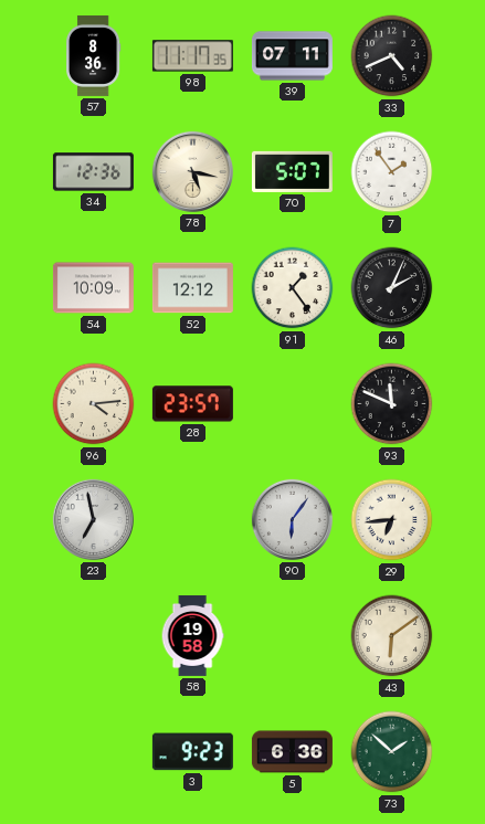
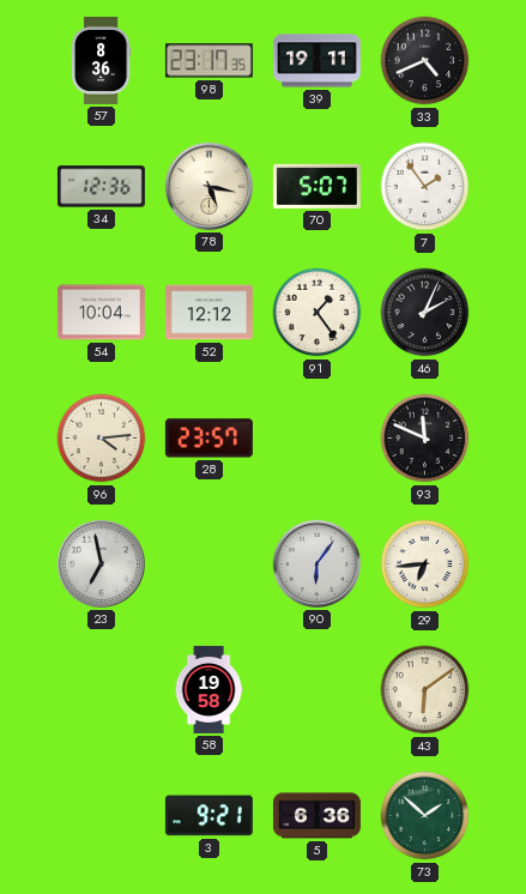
98: 11:17 -> 23:17
39: 07:11 -> 19:11
54: 10:09 -> 10:04
3: 9:23 -> 9:21
